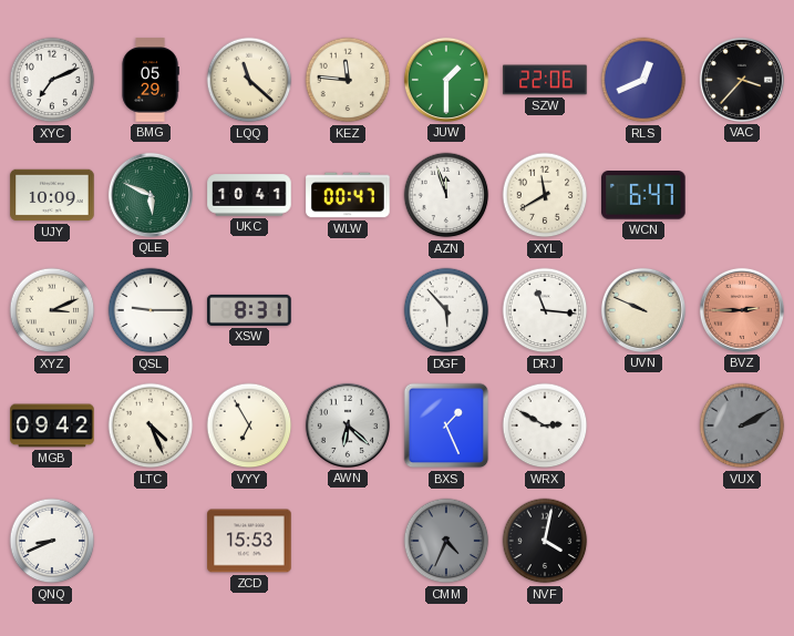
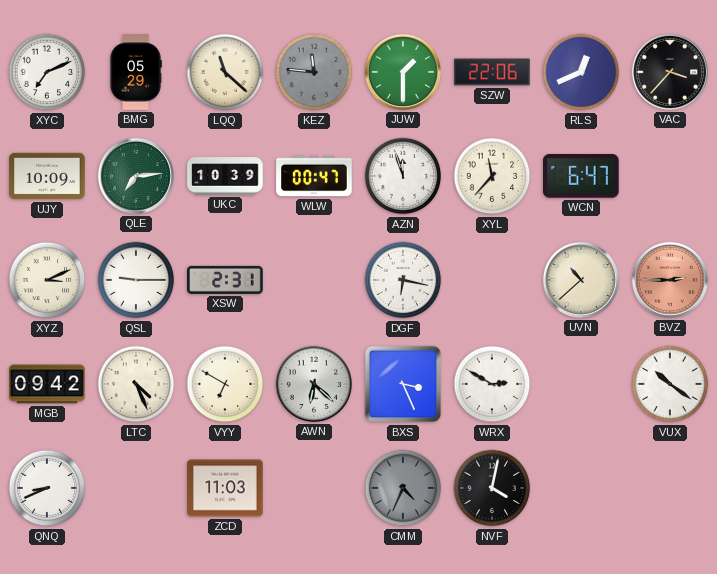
KEZ dial: cream -> grey
QLE: 5:49 -> 7:14
UKC: 10:41 -> 10:39
XYL: 11:40 -> 11:37
XSW: 8:31 -> 2:31
DGF: 5:53 -> 6:17
DRJ: 11:16 -> none
UVN: 9:49 -> 10:38
VYY: 6:55 -> 6:50
BXS: 1:26 -> 3:26
VUX: 2:10 -> 10:21
VUX dial: grey -> white
ZCD: 15:53 -> 11:03
